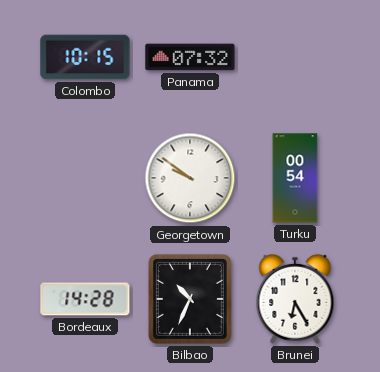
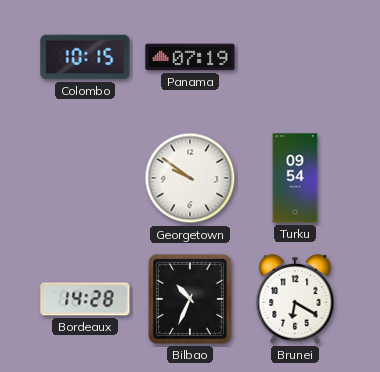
Panama: 07:32 -> 07:19
Turku: 00:54 -> 09:54
Brunei: 6:25 -> 6:20
